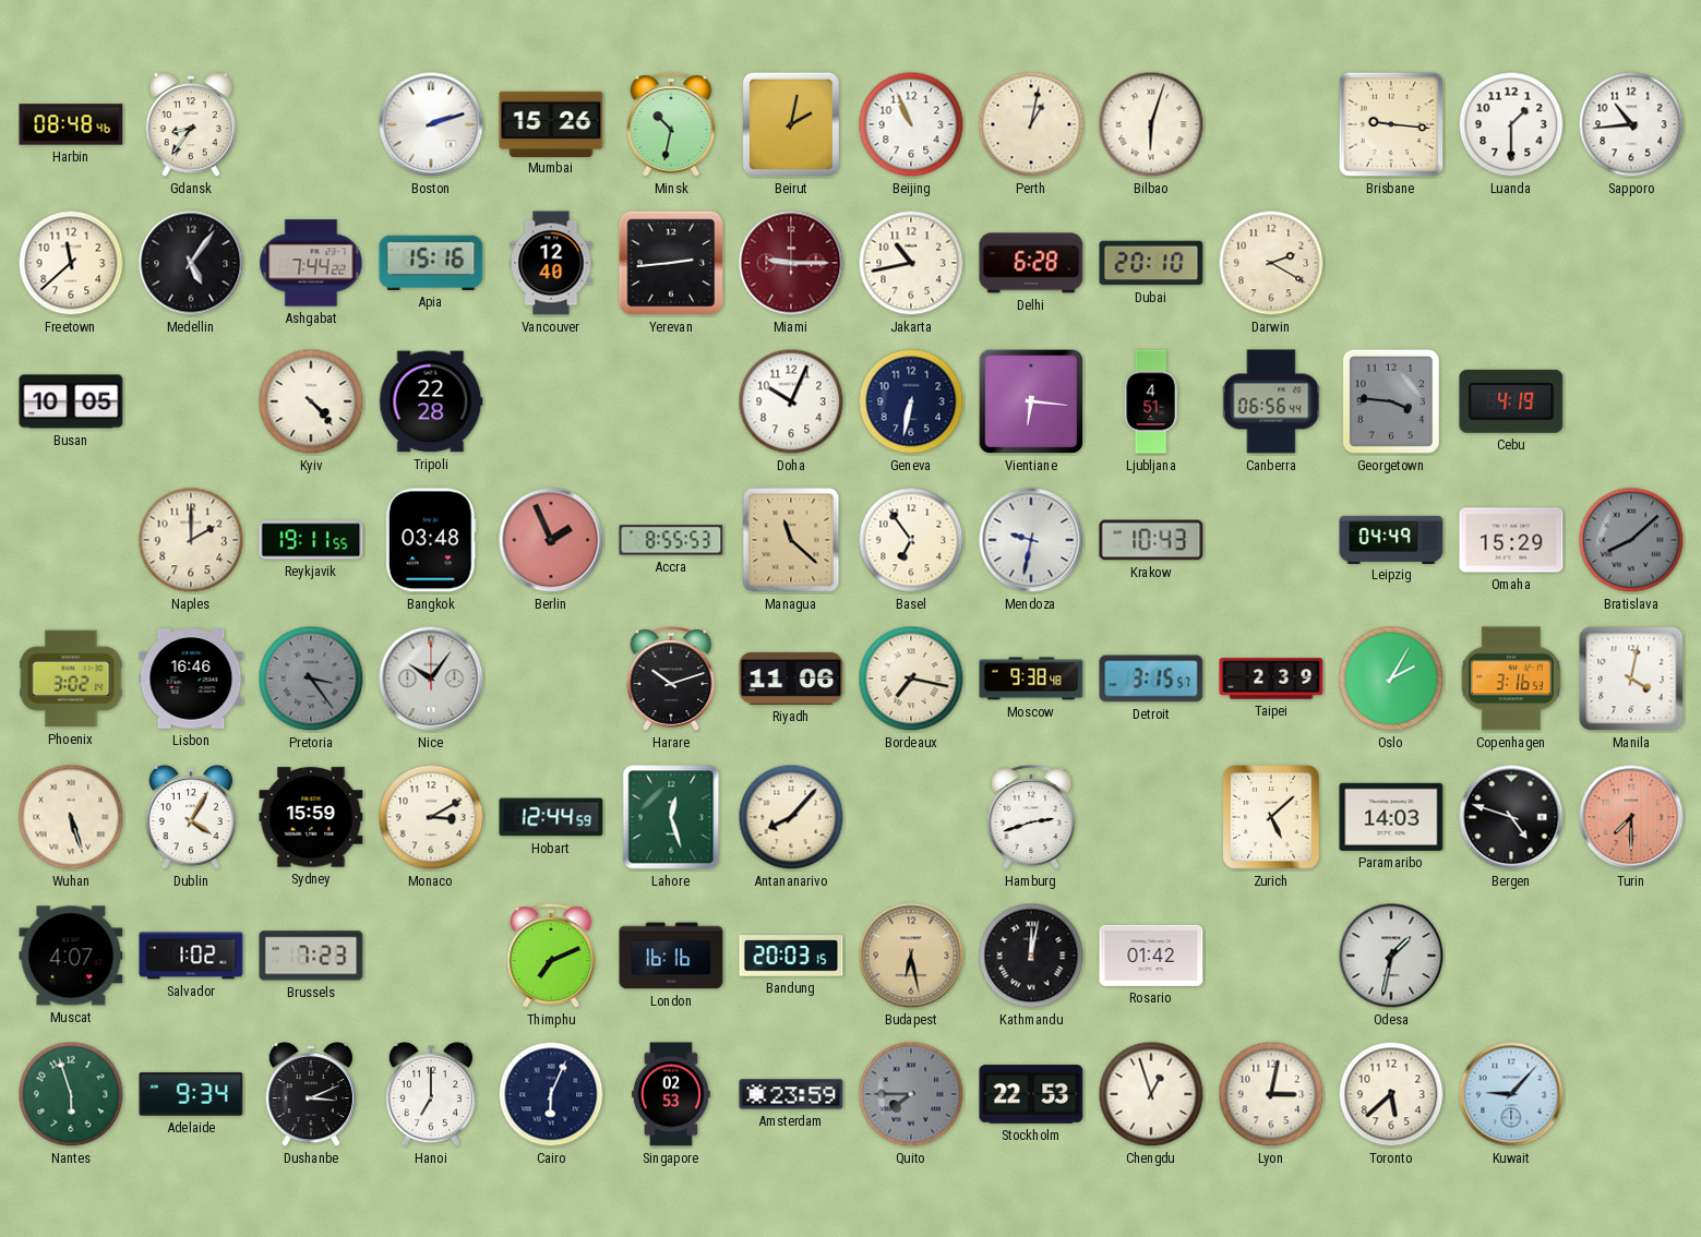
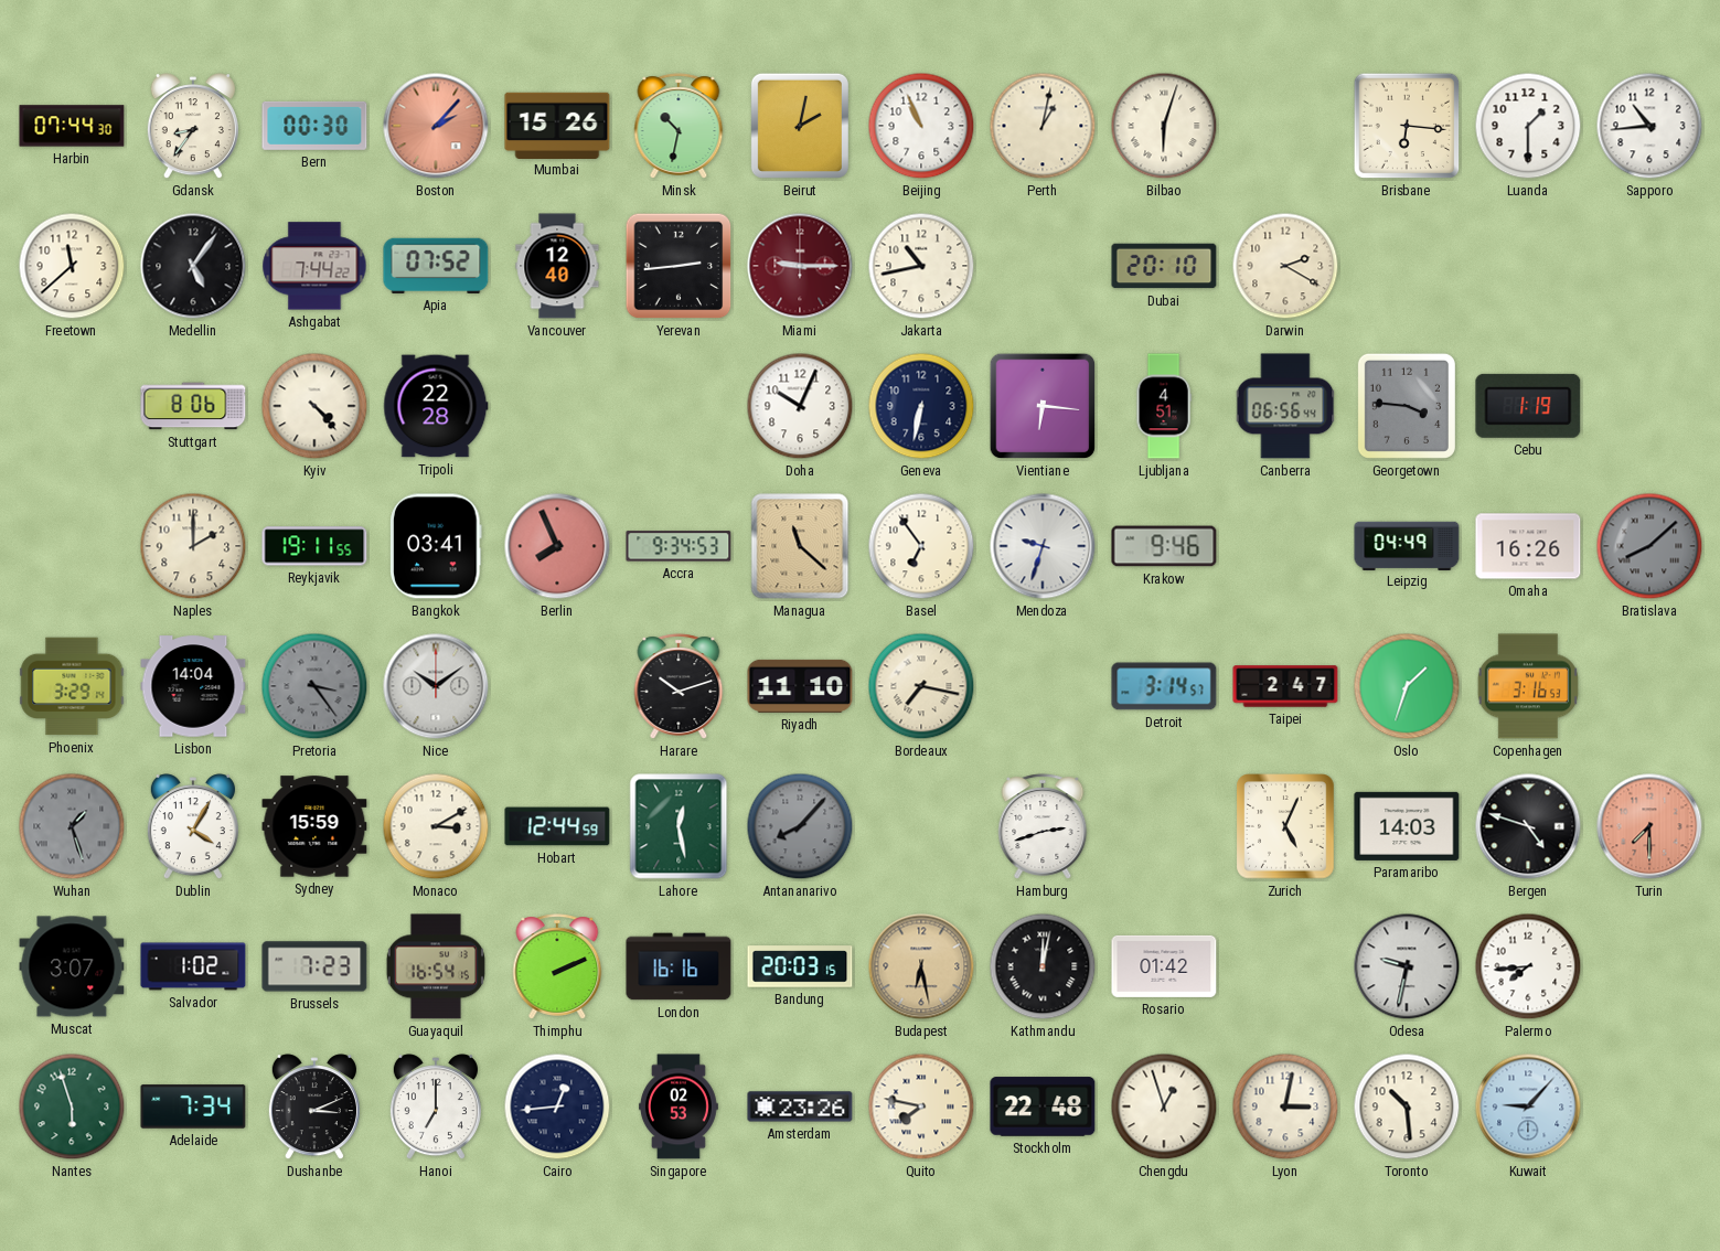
Harbin: 08:48 -> 07:44
Bern: none -> 00:30
Boston: 2:12 -> 2:07
Boston dial: white -> salmon
Brisbane: 9:16 -> 6:16
Apia: 15:16 -> 07:52
Delhi: 6:28 -> none
Busan: 10:05 -> none
Stuttgart: none -> 8:06
Cebu: 4:19 -> 1:19
Bangkok: 03:48 -> 03:41
Berlin: 1:56 -> 7:56
Accra: 8:55 -> 9:34
Mendoza: 9:32 -> 9:33
Krakow: 10:43 -> 9:46
Omaha: 15:29 -> 16:26
Phoenix: 3:02 -> 3:29
Lisbon: 16:46 -> 14:04
Nice: 10:06 -> 10:09
Riyadh: 11:06 -> 11:10
Moscow: 9:38 -> none
Detroit: 3:15 -> 3:14
Taipei: 2:39 -> 2:47
Oslo: 2:05 -> 1:33
Manila: 4:02 -> none
Wuhan: 5:27 -> 1:27
Wuhan dial: cream -> grey
Lahore: 12:27 -> 12:28
Antananarivo dial: cream -> grey
Zurich: 5:08 -> 5:04
Muscat: 4:07 -> 3:07
Guayaquil: none -> 16:54
Thimphu: 7:11 -> 2:11
Odesa: 1:32 -> 9:32
Palermo: none -> 7:44
Adelaide: 9:34 -> 7:34
Cairo: 6:04 -> 12:44
Amsterdam: 23:59 -> 23:26
Quito: 7:45 -> 7:47
Quito dial: grey -> cream
Stockholm: 22:53 -> 22:48
Toronto: 5:38 -> 10:29
